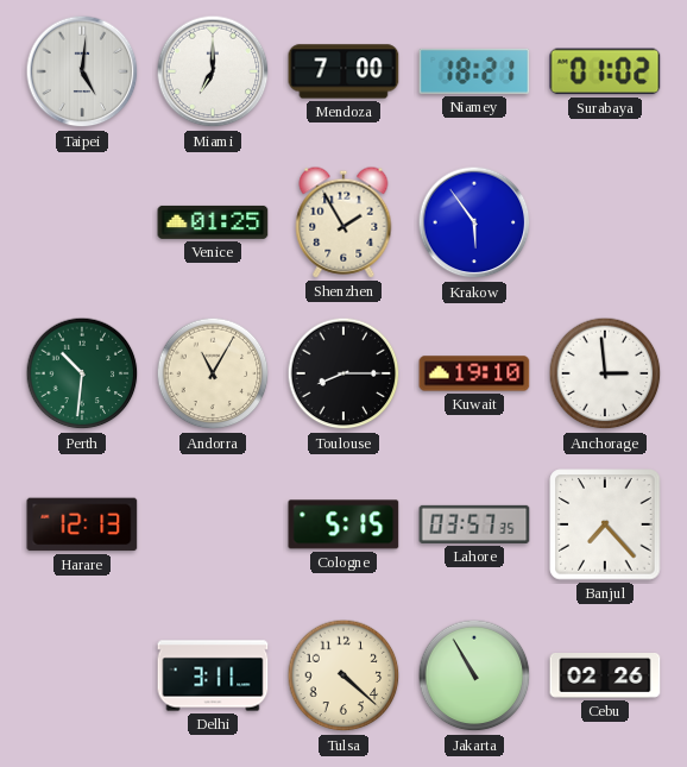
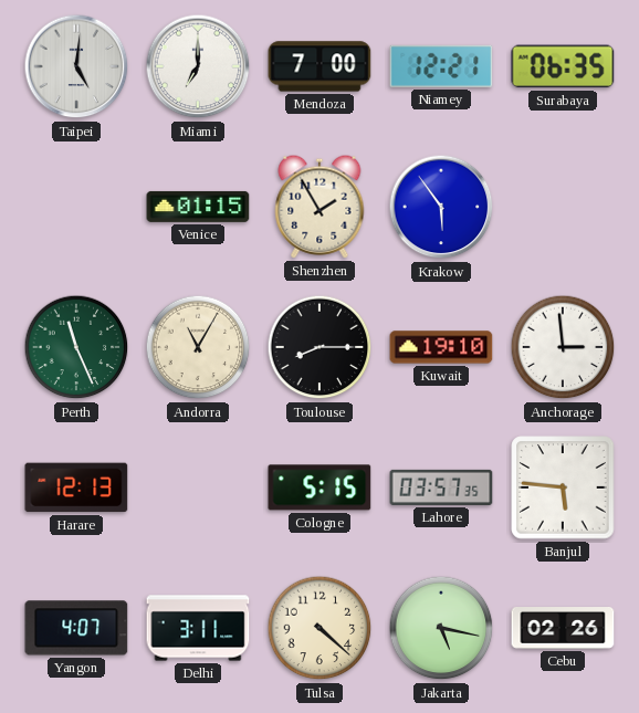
Niamey: 18:21 -> 12:21
Surabaya: 01:02 -> 06:35
Venice: 01:25 -> 01:15
Perth: 10:31 -> 11:26
Banjul: 7:23 -> 5:46
Yangon: none -> 4:07
Jakarta: 10:55 -> 5:17
